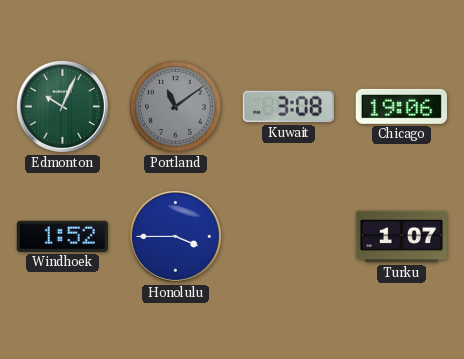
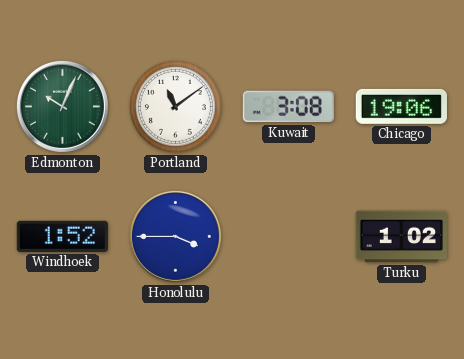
Portland dial: grey -> white
Turku: 1:07 -> 1:02
